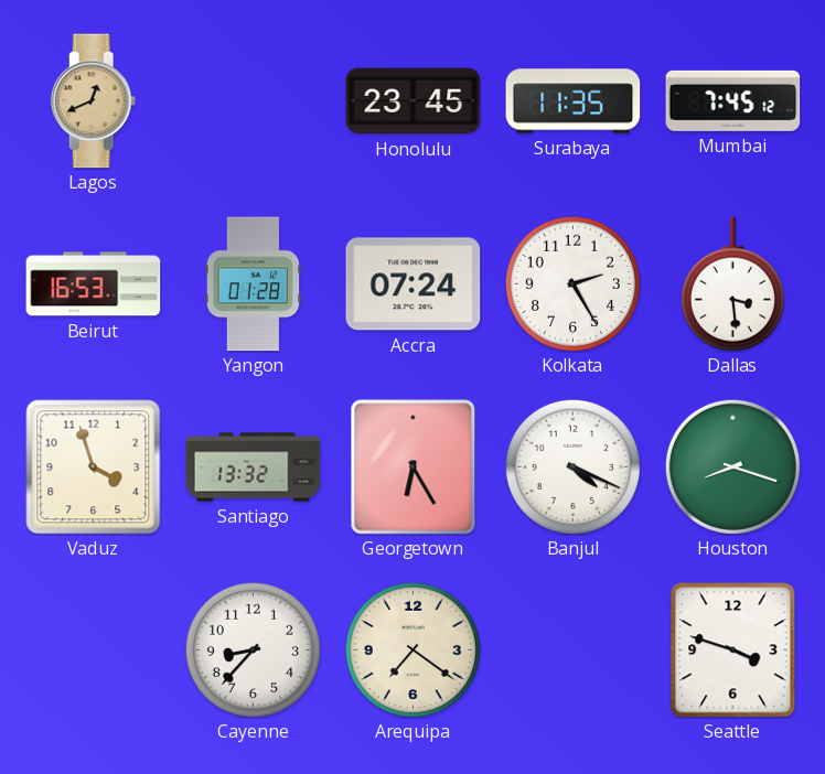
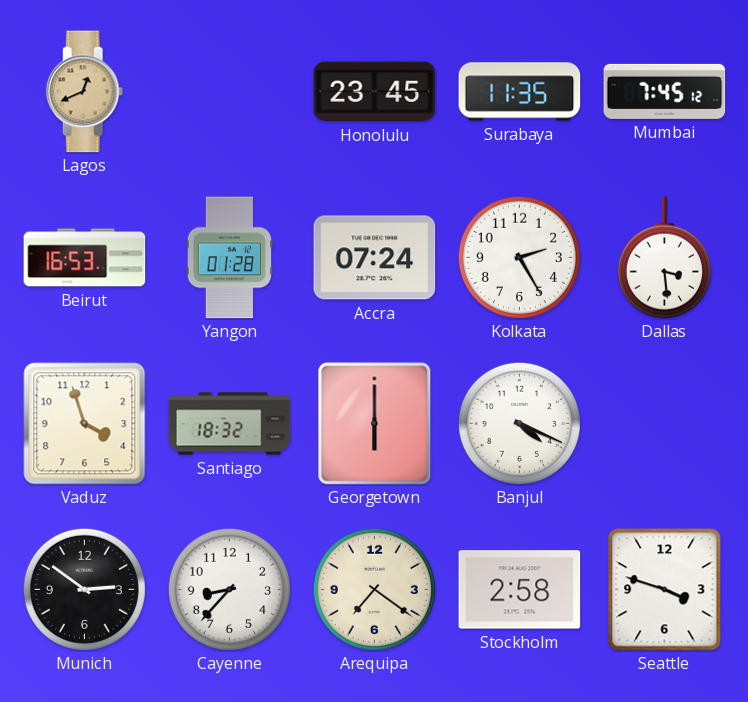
Santiago: 13:32 -> 18:32
Georgetown: 6:25 -> 6:00
Houston: 8:18 -> none
Munich: none -> 2:51
Stockholm: none -> 2:58
